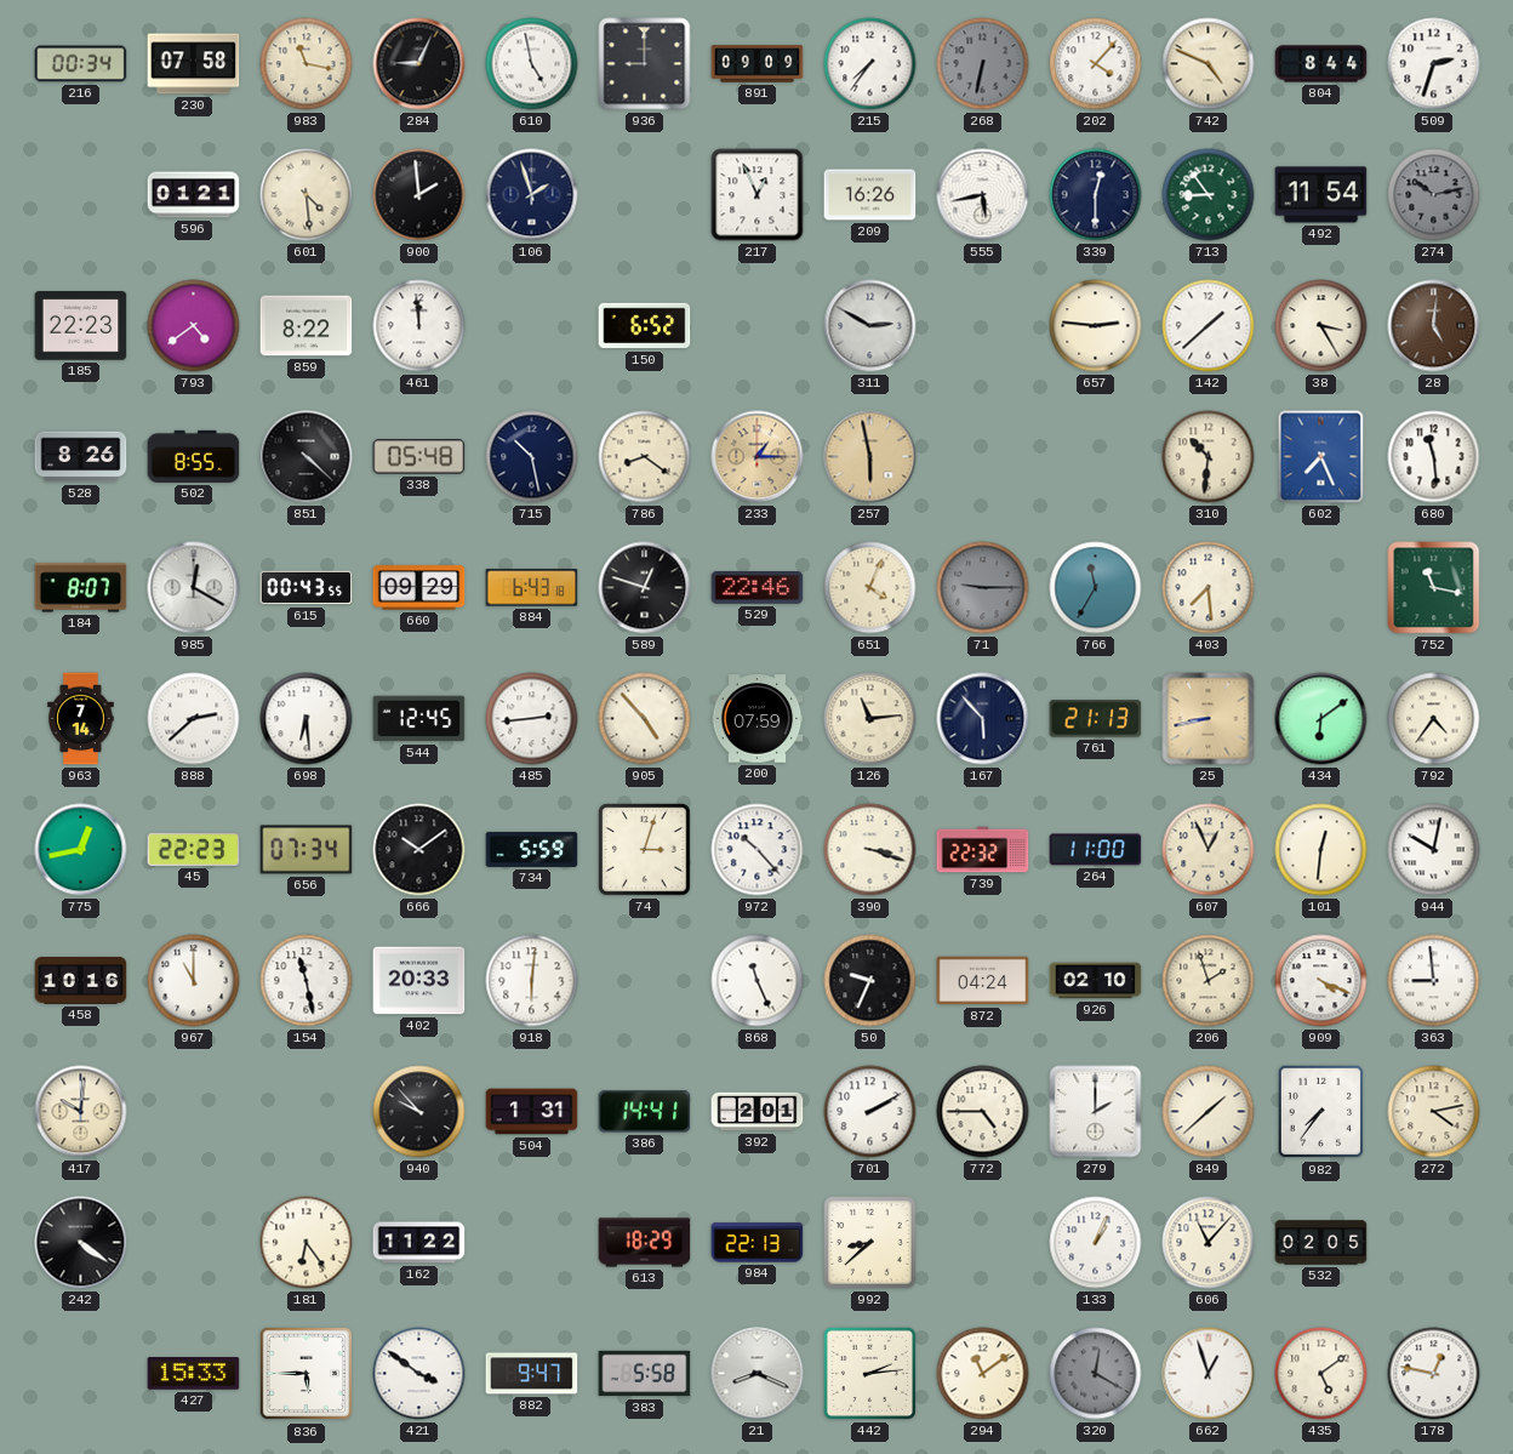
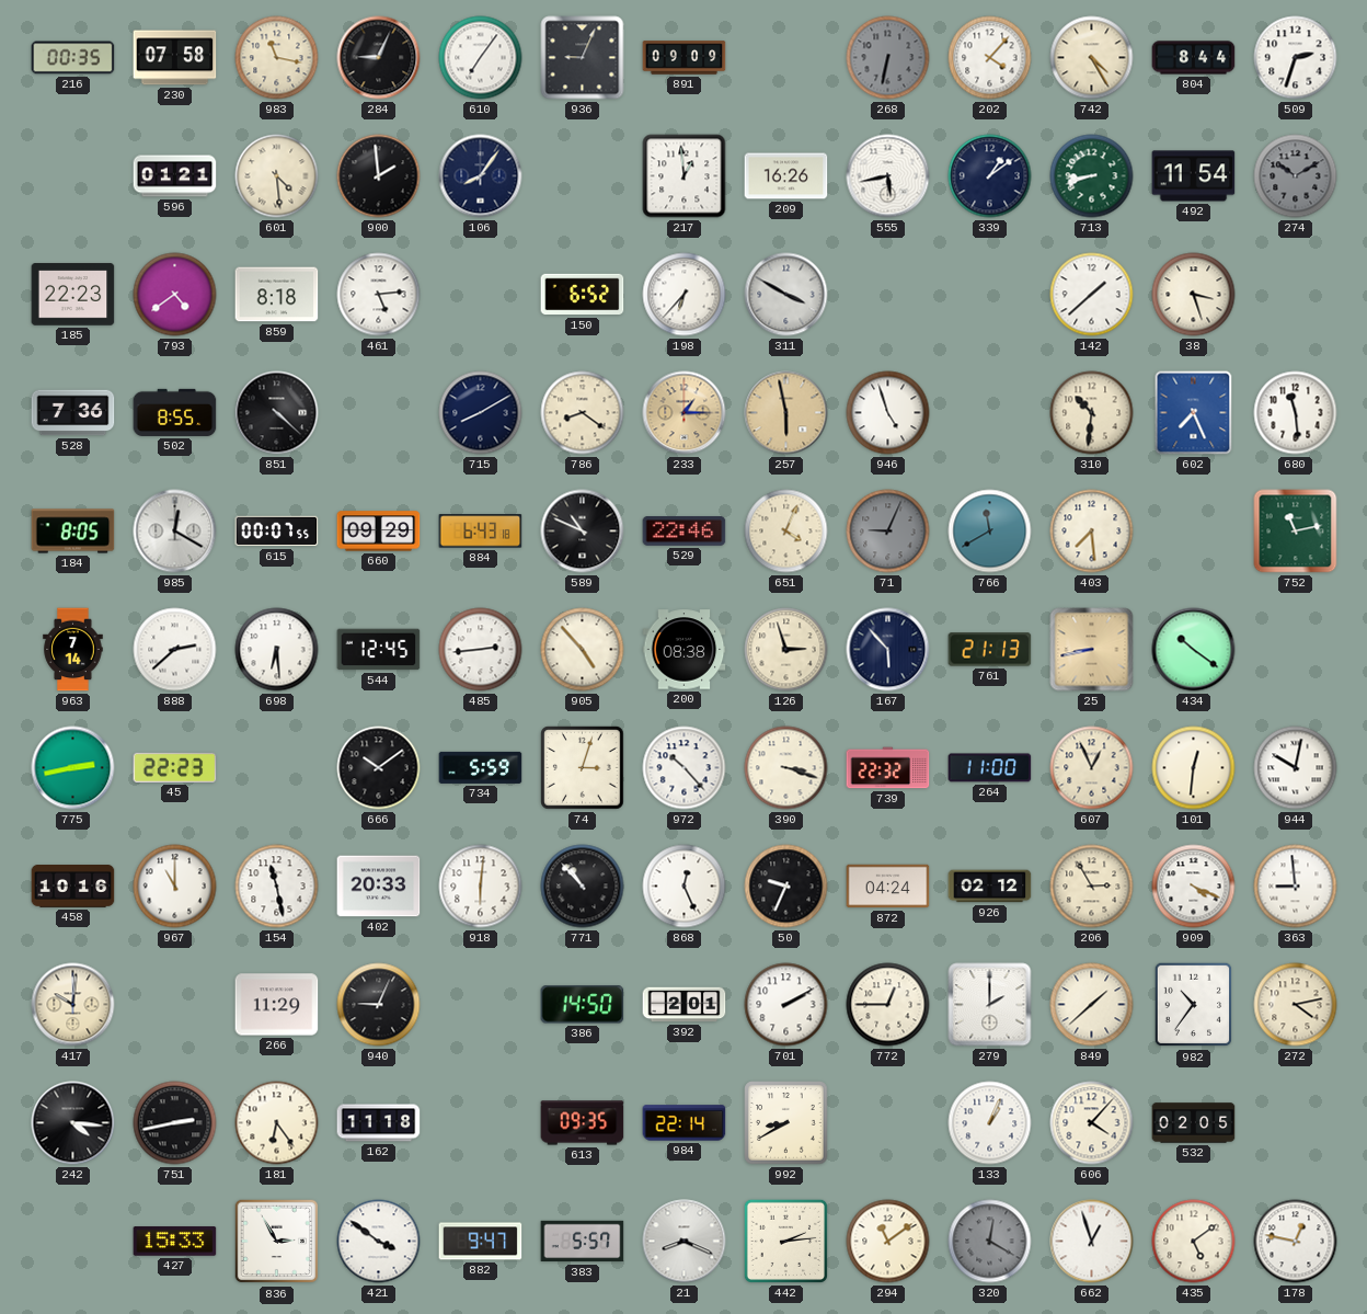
216: 00:34 -> 00:35
610: 4:58 -> 7:06
936: 9:00 -> 9:04
215: 7:36 -> none
742: 4:49 -> 4:25
106: 1:57 -> 8:06
217: 12:56 -> 12:59
339: 12:30 -> 1:09
713: 8:54 -> 8:42
274: 10:13 -> 10:10
859: 8:22 -> 8:18
461: 11:59 -> 5:14
198: none -> 6:37
311: 2:50 -> 3:50
657: 2:46 -> none
38: 3:25 -> 3:27
28: 5:01 -> none
528: 8:26 -> 7:36
338: 05:48 -> none
715: 10:28 -> 8:10
946: none -> 4:57
184: 8:07 -> 8:05
615: 00:43 -> 00:07
589: 12:48 -> 10:49
71: 9:15 -> 9:04
766: 11:35 -> 11:40
752: 11:17 -> 11:13
200: 07:59 -> 08:38
126: 11:14 -> 2:57
434: 6:09 -> 10:21
792: 4:36 -> none
775: 12:43 -> 2:43
656: 07:34 -> none
771: none -> 10:53
868: 11:26 -> 12:26
926: 02:10 -> 02:12
206: 1:57 -> 2:55
266: none -> 11:29
940: 9:53 -> 9:04
504: 1:31 -> none
386: 14:41 -> 14:50
772: 4:45 -> 12:45
982: 7:36 -> 10:36
242: 4:21 -> 4:16
751: none -> 2:43
162: 11:22 -> 11:18
613: 18:29 -> 09:35
984: 22:13 -> 22:14
992: 8:38 -> 8:40
606: 11:07 -> 4:07
836: 5:45 -> 2:55
383: 5:58 -> 5:57
